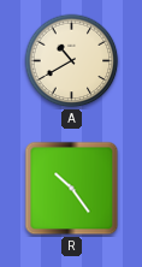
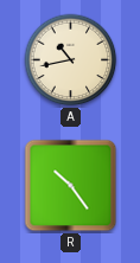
A: 10:40 -> 10:43
